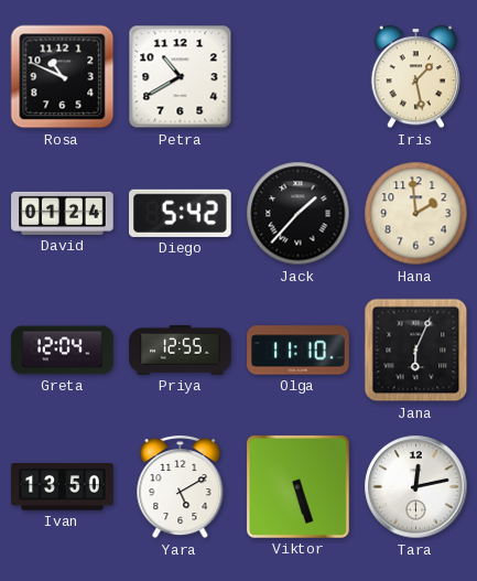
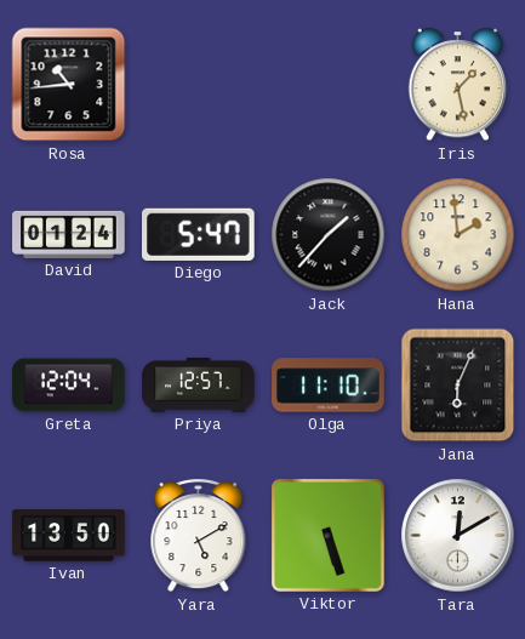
Rosa: 10:49 -> 10:44
Petra: 10:40 -> none
Diego: 5:42 -> 5:47
Priya: 12:55 -> 12:57
Tara: 12:13 -> 12:10
